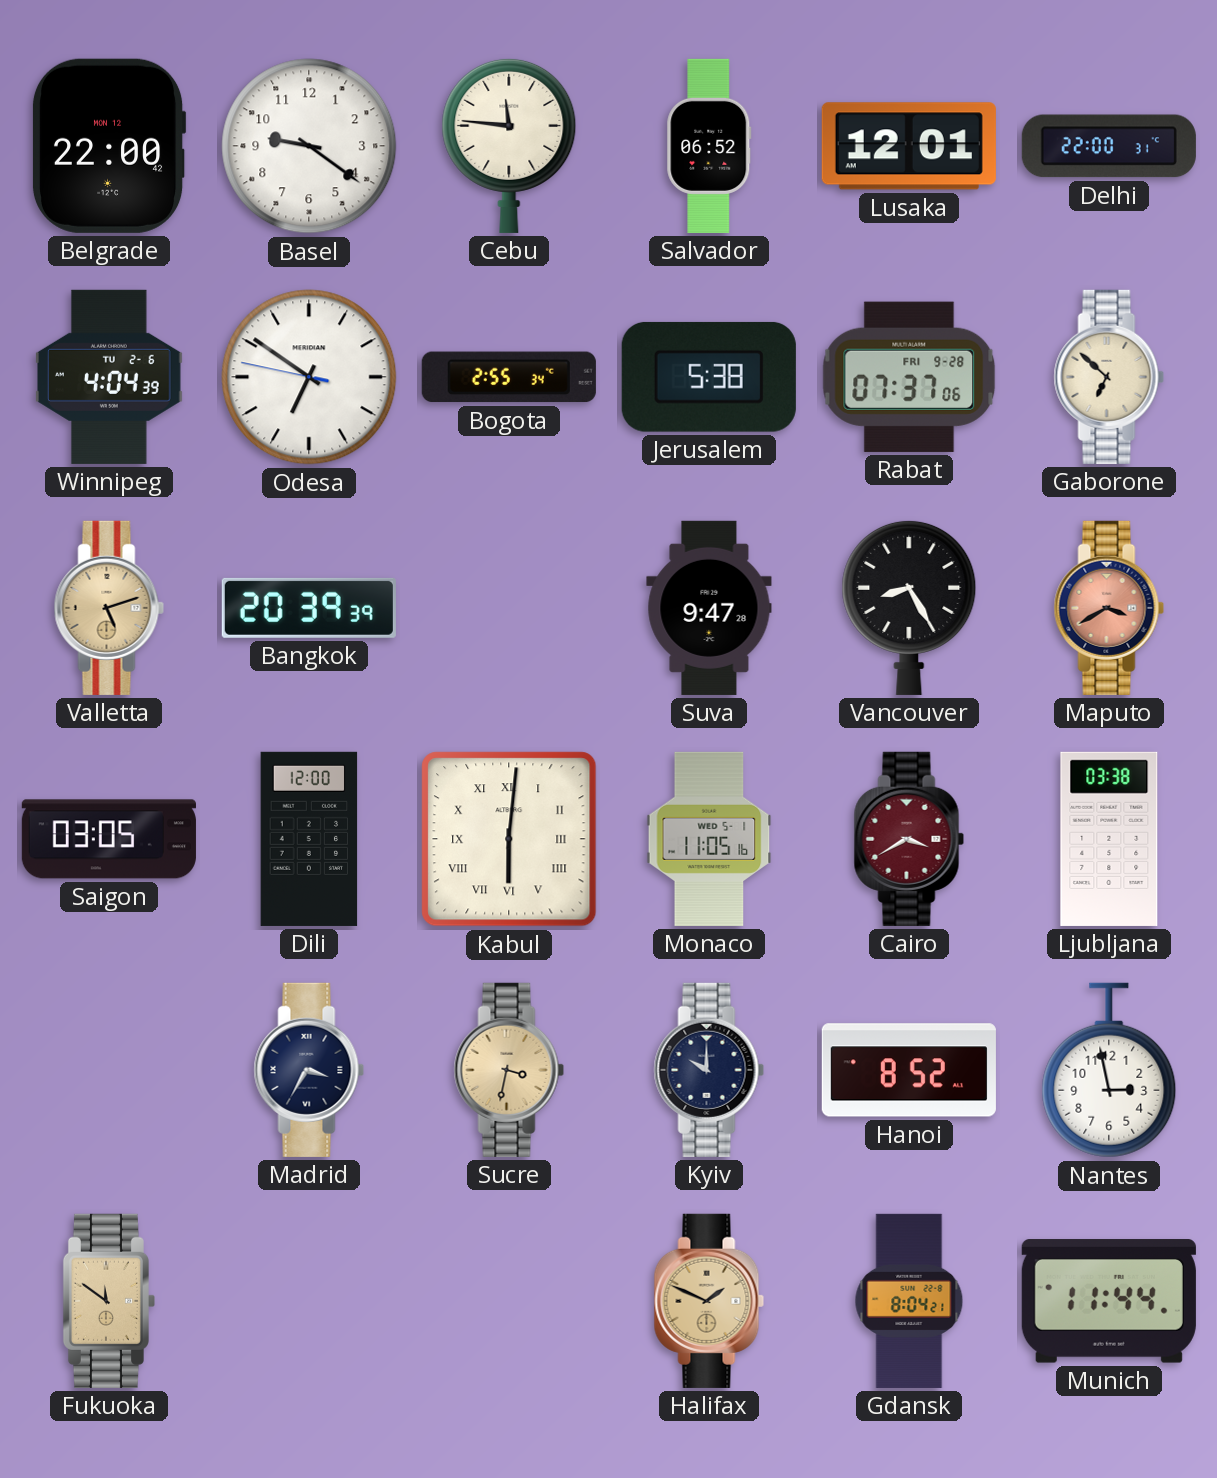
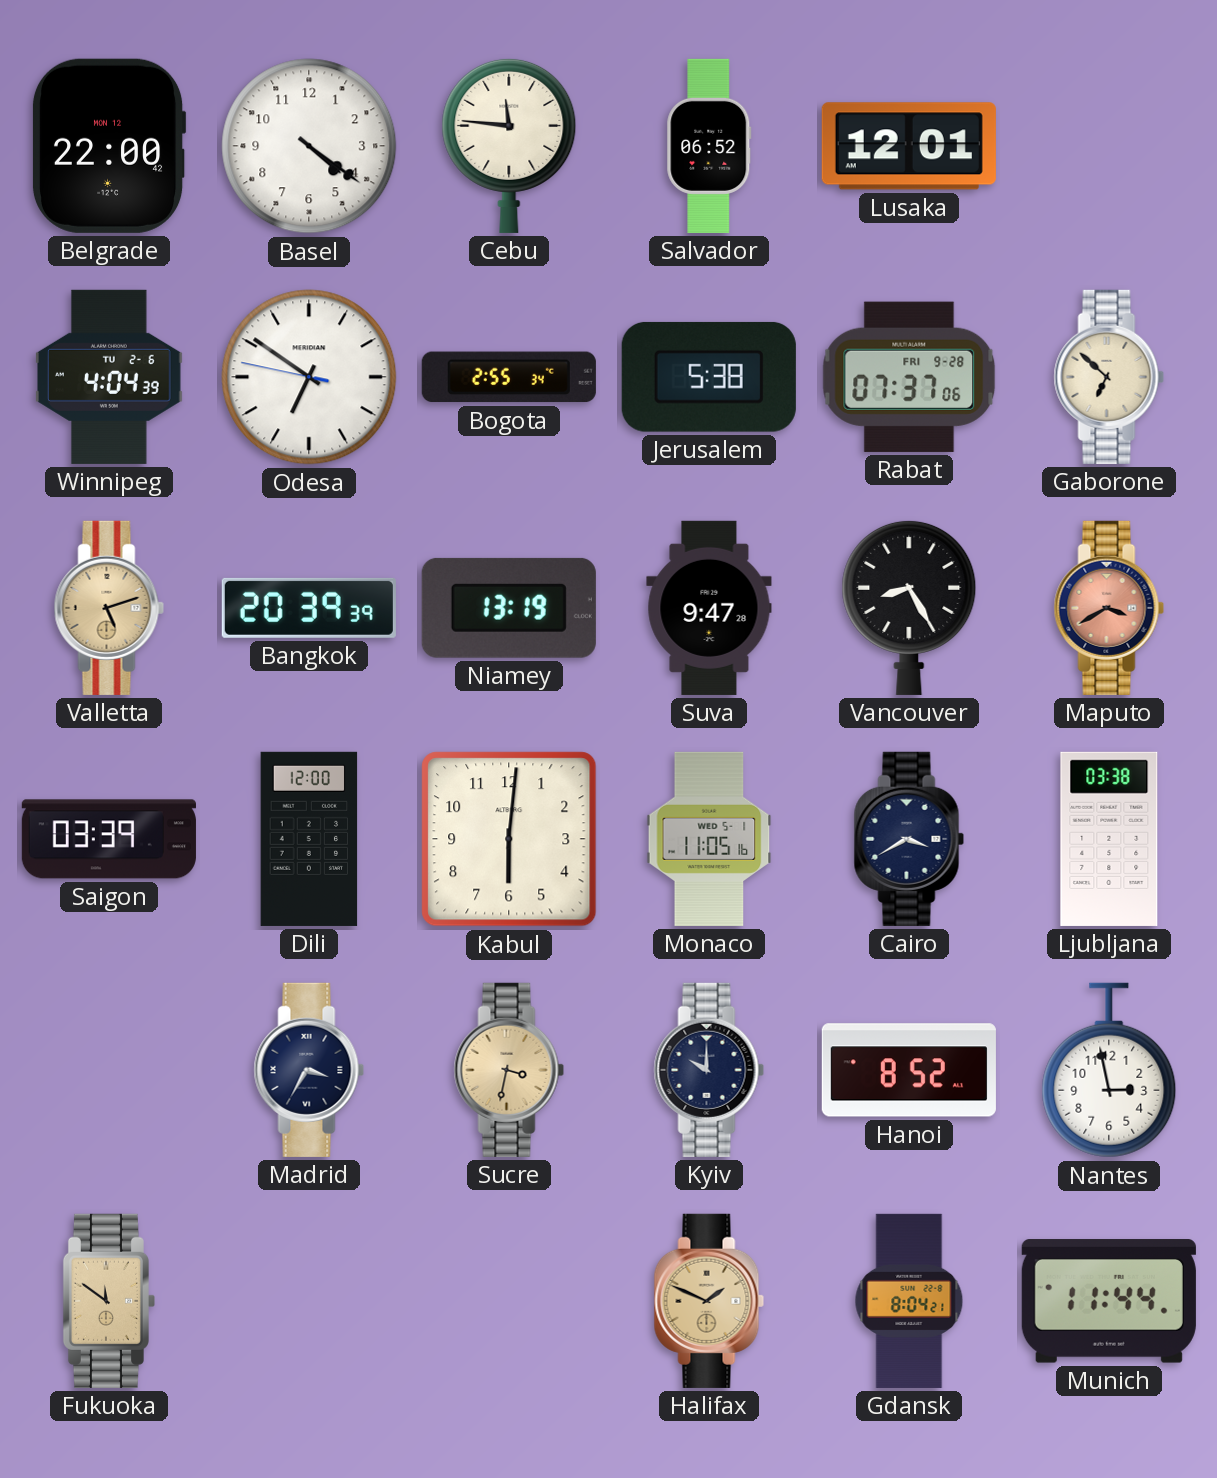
Basel: 9:21 -> 4:21
Delhi: 22:00 -> none
Niamey: none -> 13:19
Saigon: 03:05 -> 03:39
Kabul numerals: Roman -> Arabic
Cairo dial: burgundy -> navy
